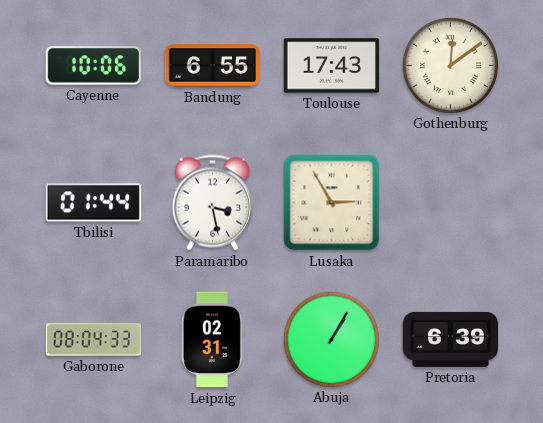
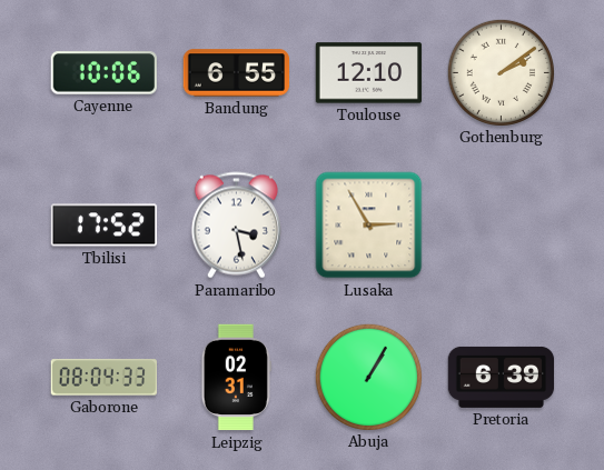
Toulouse: 17:43 -> 12:10
Gothenburg: 12:09 -> 2:09
Tbilisi: 01:44 -> 17:52
